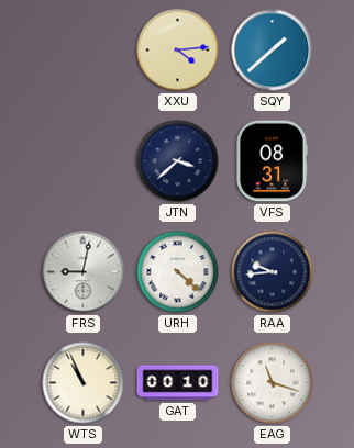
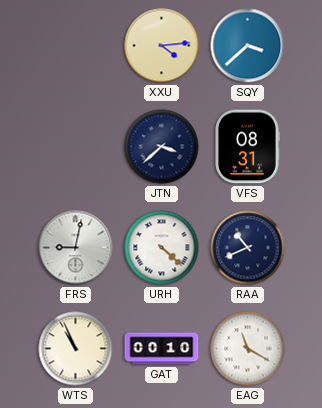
SQY: 1:38 -> 3:38
RAA: 9:44 -> 10:41
EAG: 11:18 -> 11:20
